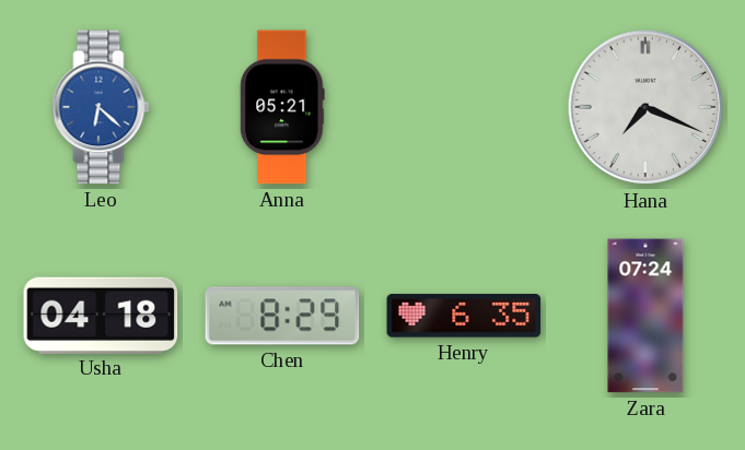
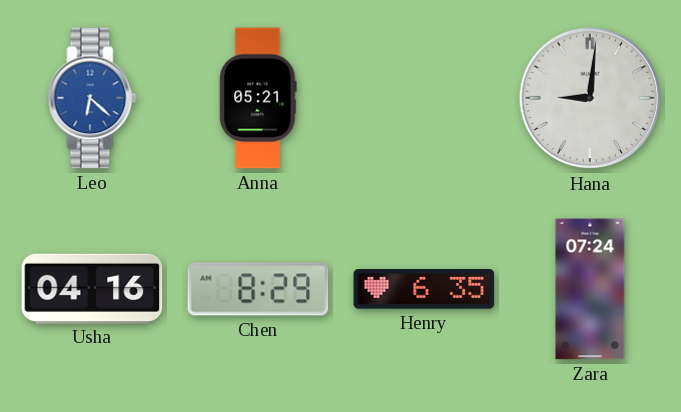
Hana: 7:19 -> 9:01
Usha: 04:18 -> 04:16
